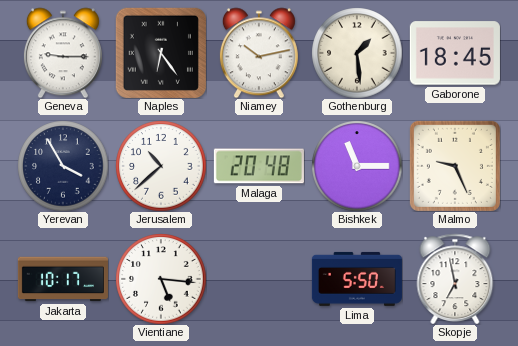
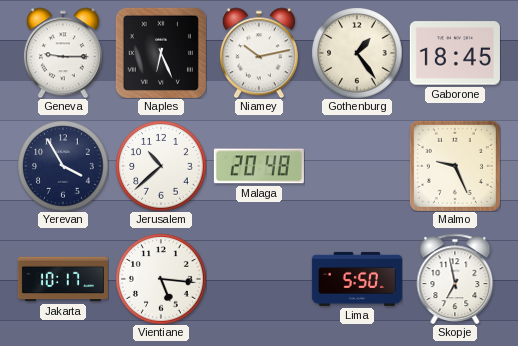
Naples: 6:24 -> 6:26
Gothenburg: 1:29 -> 1:24
Bishkek: 11:15 -> none
